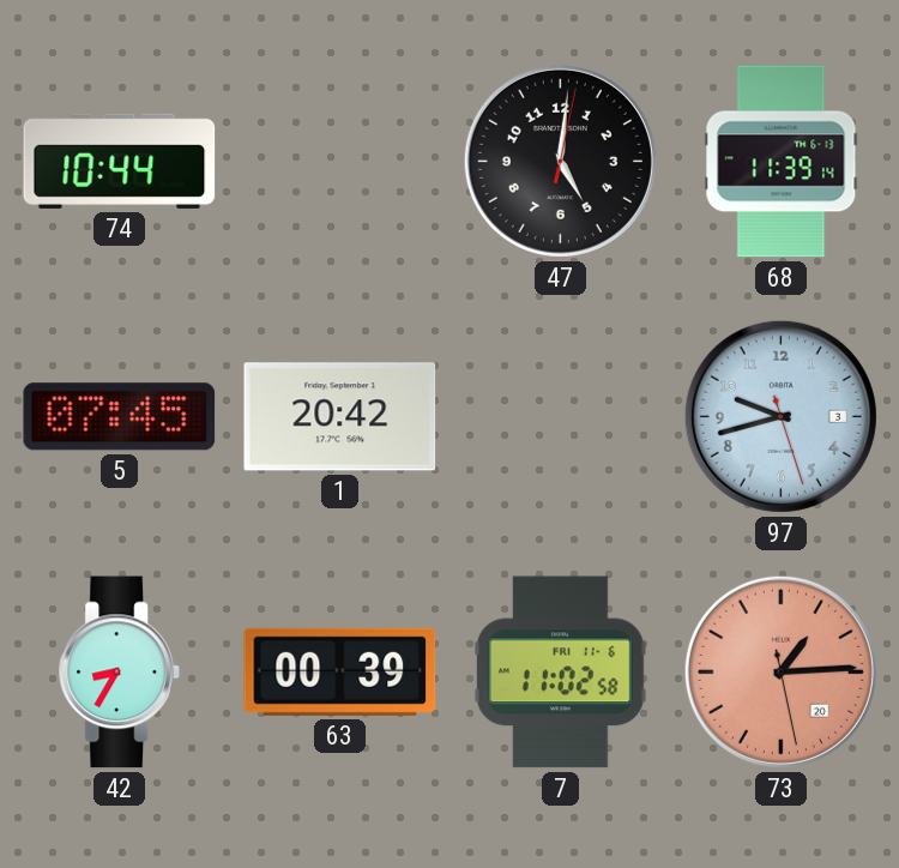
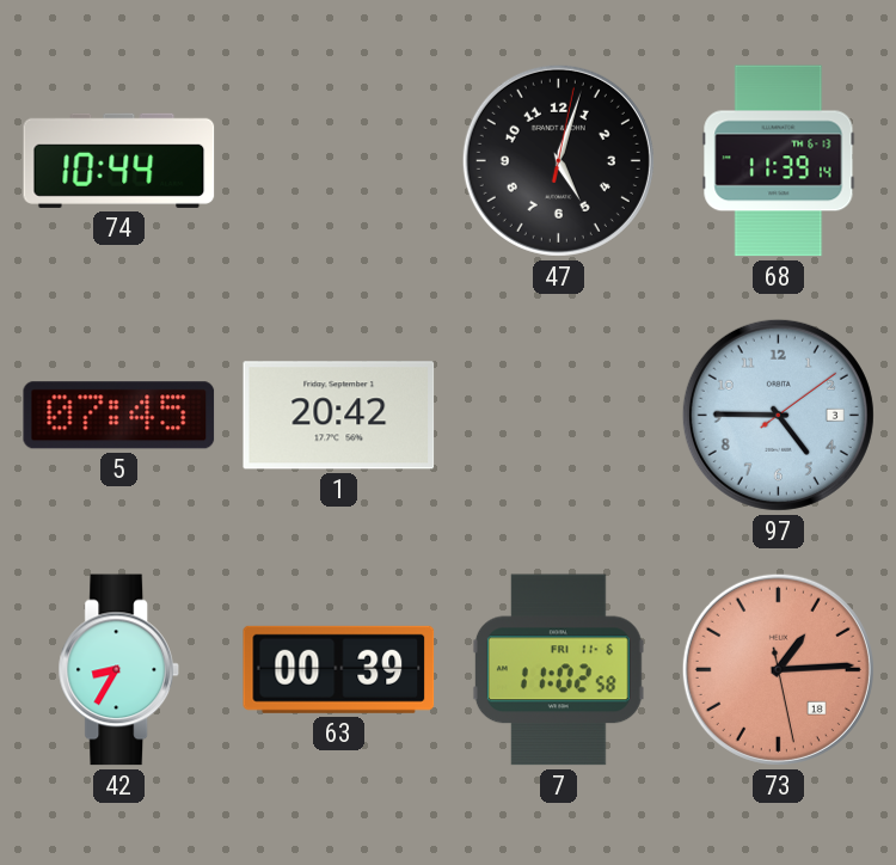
47: 5:01 -> 5:03
97: 9:42 -> 4:45
73 date: 20 -> 18
